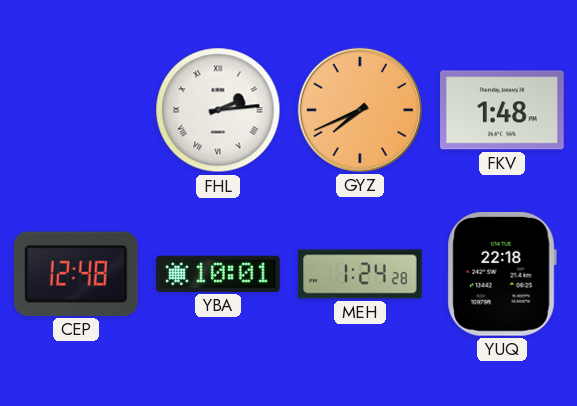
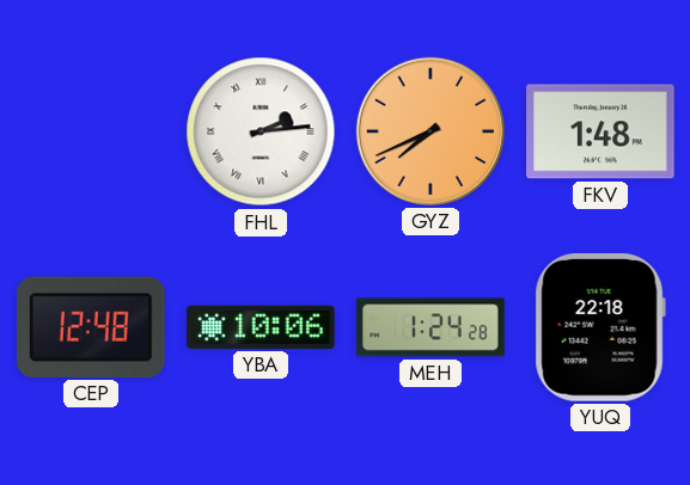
YBA: 10:01 -> 10:06
